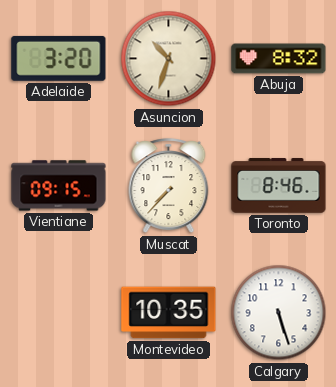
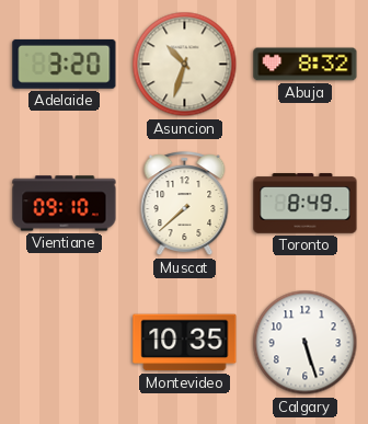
Vientiane: 09:15 -> 09:10
Muscat: 7:37 -> 7:38
Toronto: 8:46 -> 8:49
